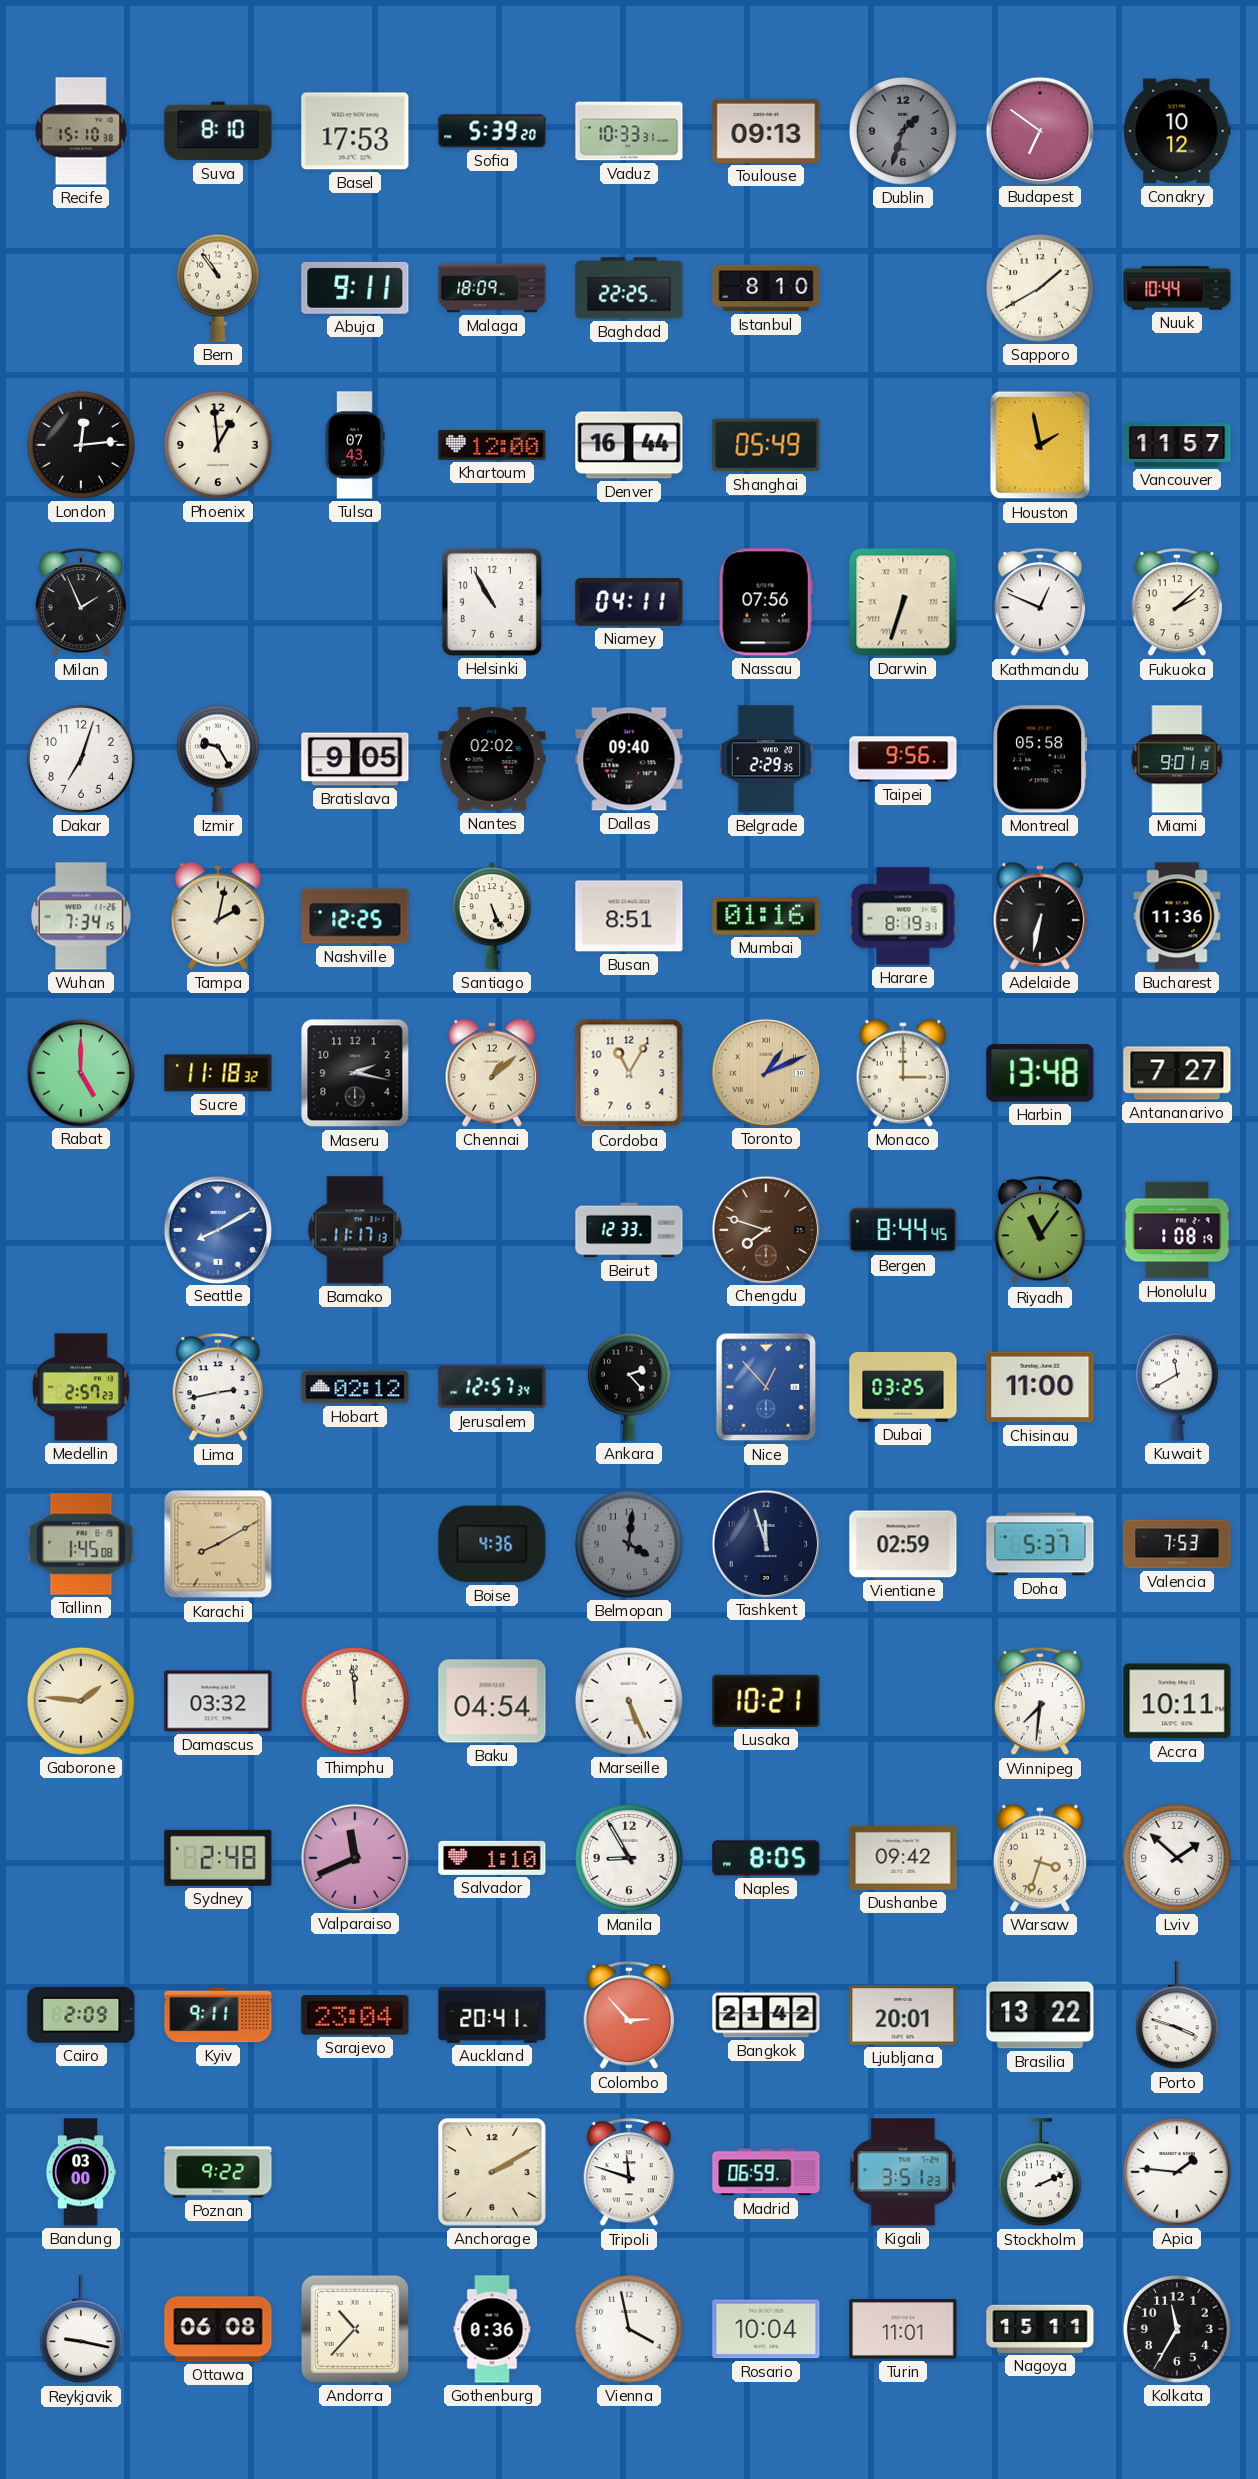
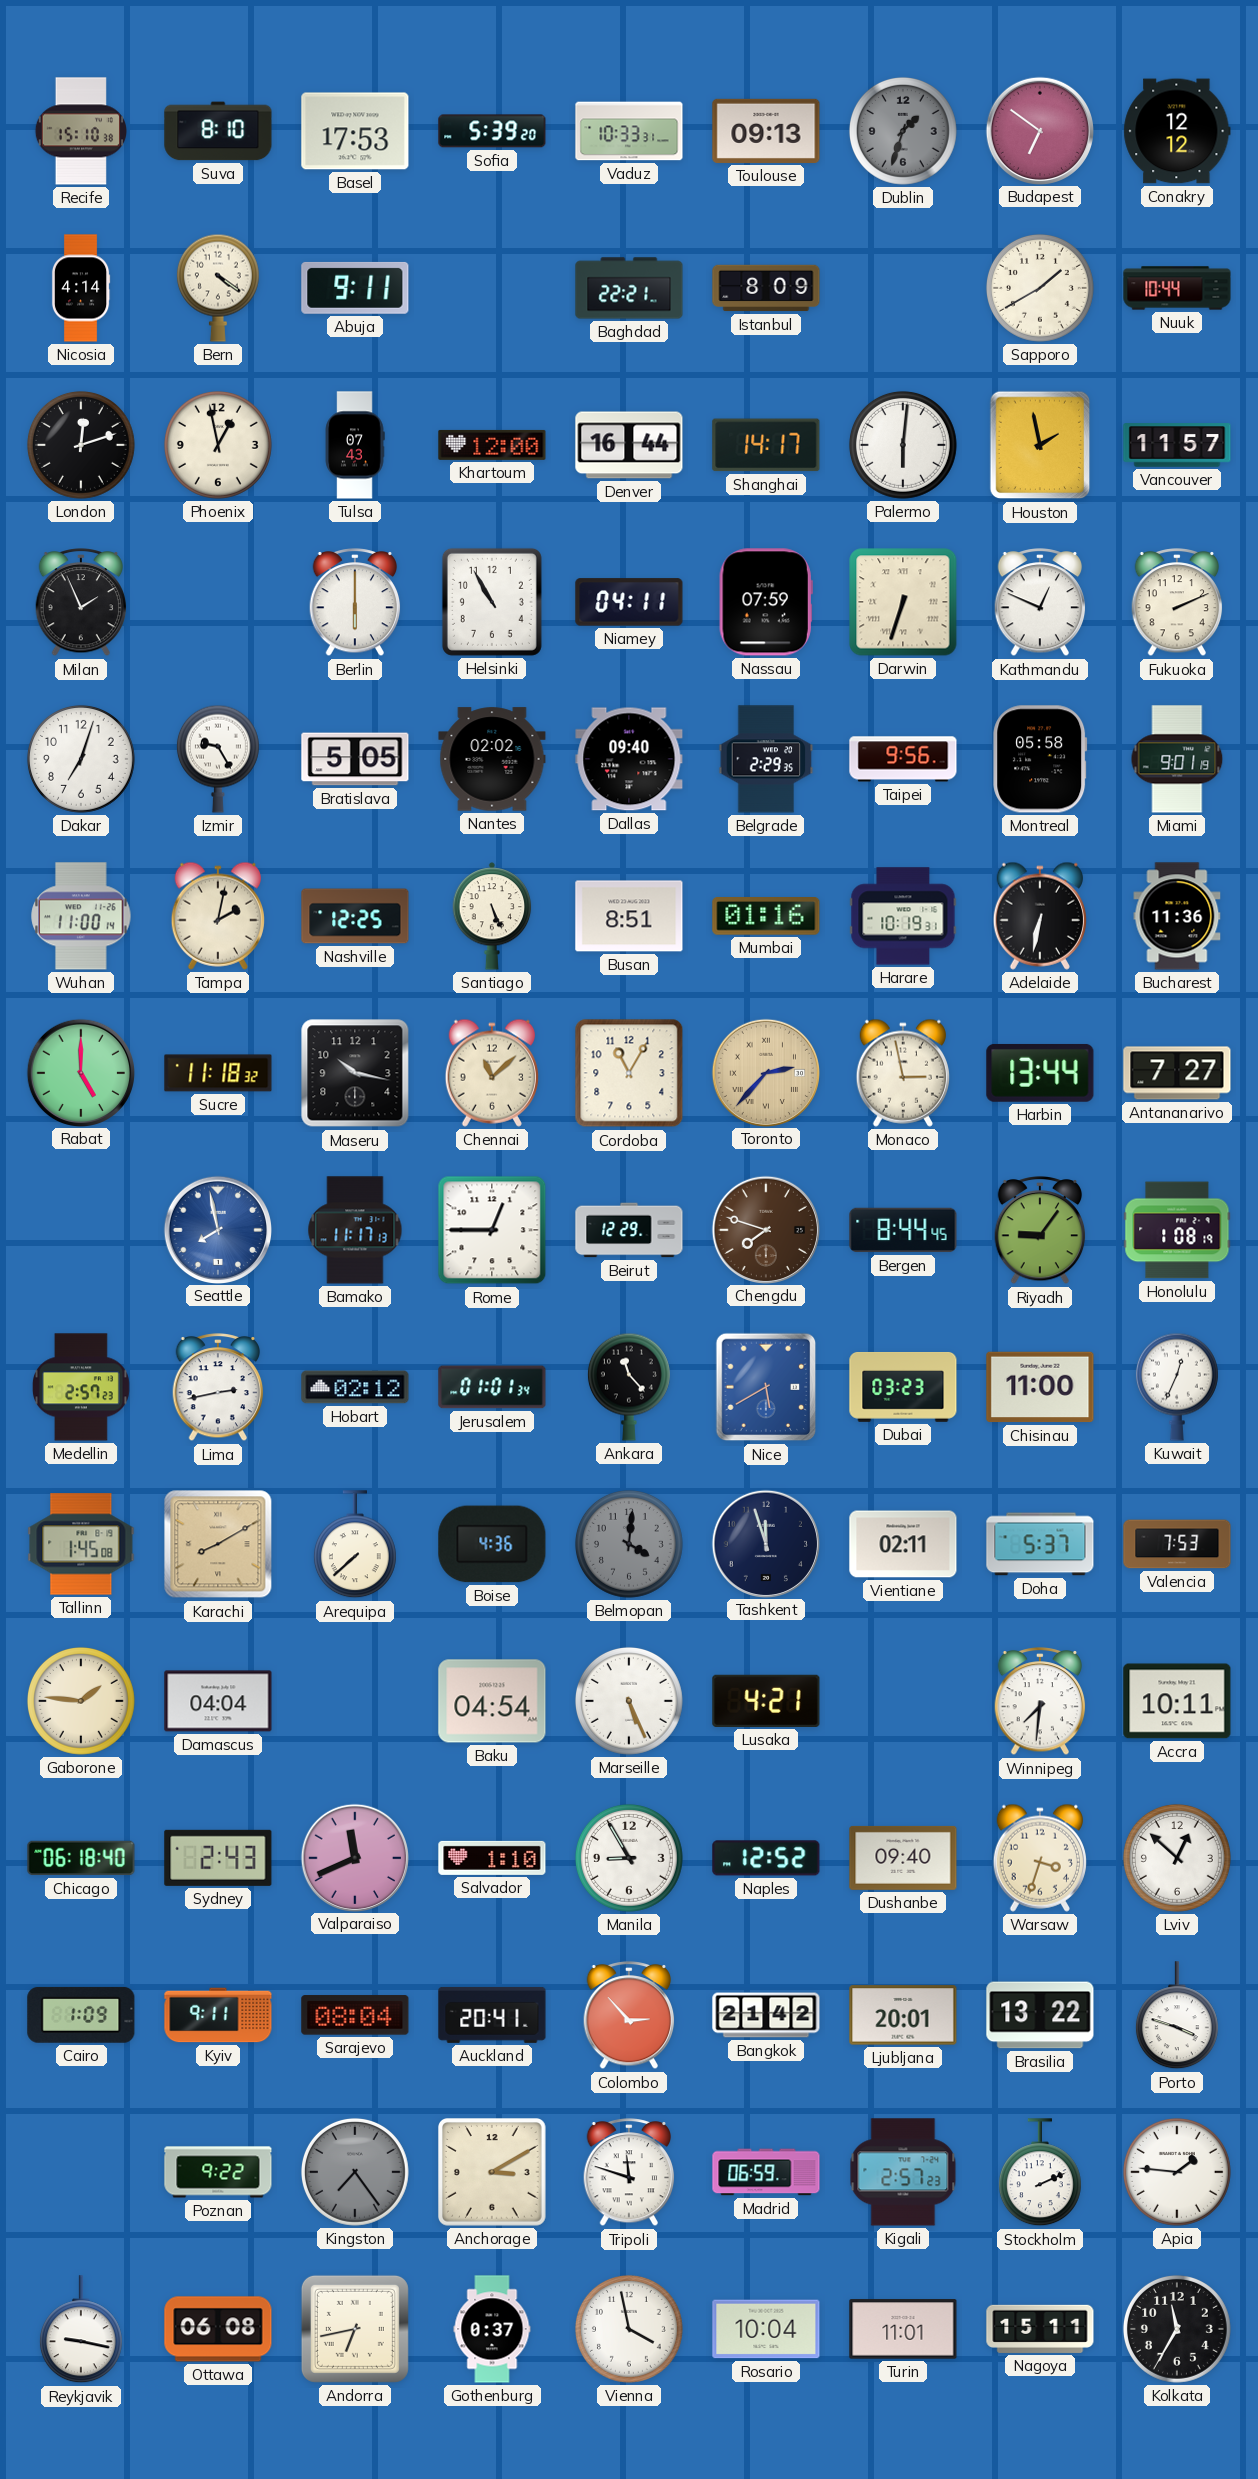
Conakry: 10:12 -> 12:12
Nicosia: none -> 4:14
Bern: 10:54 -> 4:21
Malaga: 18:09 -> none
Baghdad: 22:25 -> 22:21
Istanbul: 8:10 -> 8:09
London: 12:14 -> 12:12
Phoenix: 12:59 -> 12:58
Shanghai: 05:49 -> 14:17
Palermo: none -> 6:01
Berlin: none -> 6:00
Nassau: 07:56 -> 07:59
Fukuoka: 2:08 -> 2:11
Bratislava: 9:05 -> 5:05
Wuhan: 7:34 -> 11:00
Harare: 8:19 -> 10:19
Maseru: 2:17 -> 10:17
Chennai: 1:08 -> 11:08
Toronto: 1:11 -> 2:37
Monaco: 3:00 -> 2:58
Harbin: 13:48 -> 13:44
Seattle: 8:10 -> 7:58
Rome: none -> 12:45
Beirut: 12:33 -> 12:29
Riyadh: 11:06 -> 9:06
Jerusalem: 12:57 -> 01:01
Ankara: 2:23 -> 11:23
Nice: 12:53 -> 5:40
Dubai: 03:25 -> 03:23
Kuwait: 11:40 -> 12:34
Arequipa: none -> 7:38
Vientiane: 02:59 -> 02:11
Damascus: 03:32 -> 04:04
Thimphu: 11:59 -> none
Lusaka: 10:21 -> 4:21
Chicago: none -> 06:18
Sydney: 2:48 -> 2:43
Naples: 8:05 -> 12:52
Dushanbe: 09:42 -> 09:40
Lviv: 1:52 -> 12:52
Cairo: 2:09 -> 1:09
Sarajevo: 23:04 -> 08:04
Bandung: 03:00 -> none
Kingston: none -> 7:24
Anchorage: 2:10 -> 3:10
Kigali: 3:51 -> 2:57
Andorra: 10:37 -> 6:43
Gothenburg: 0:36 -> 0:37
